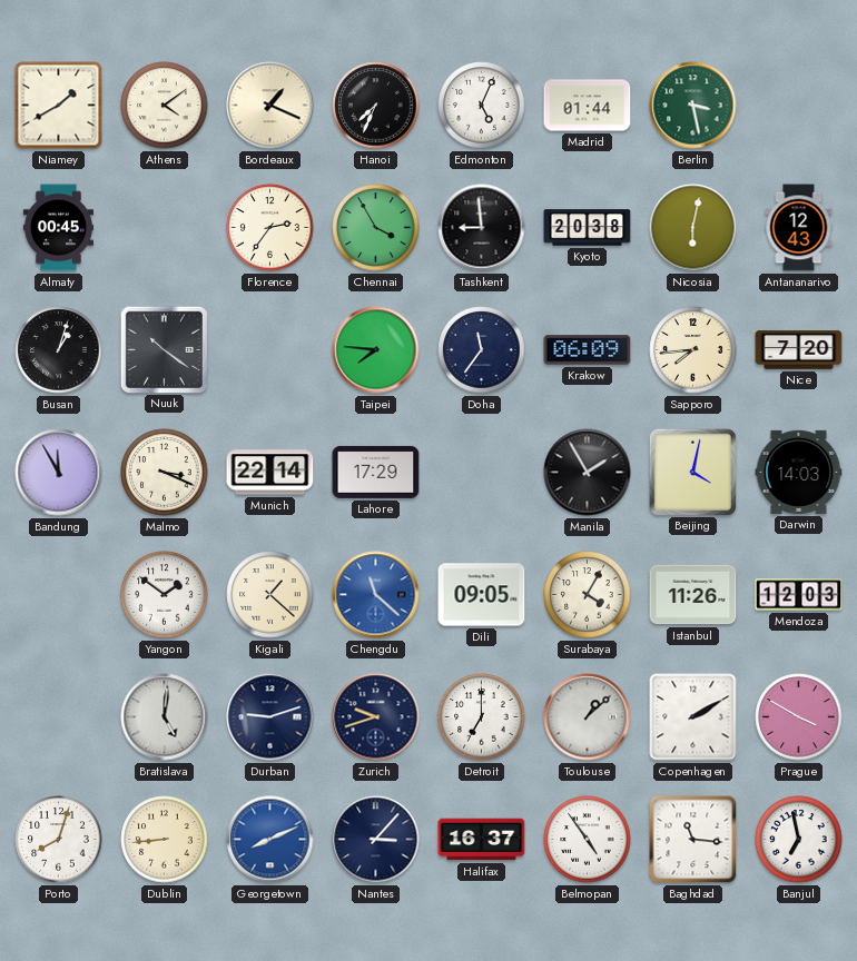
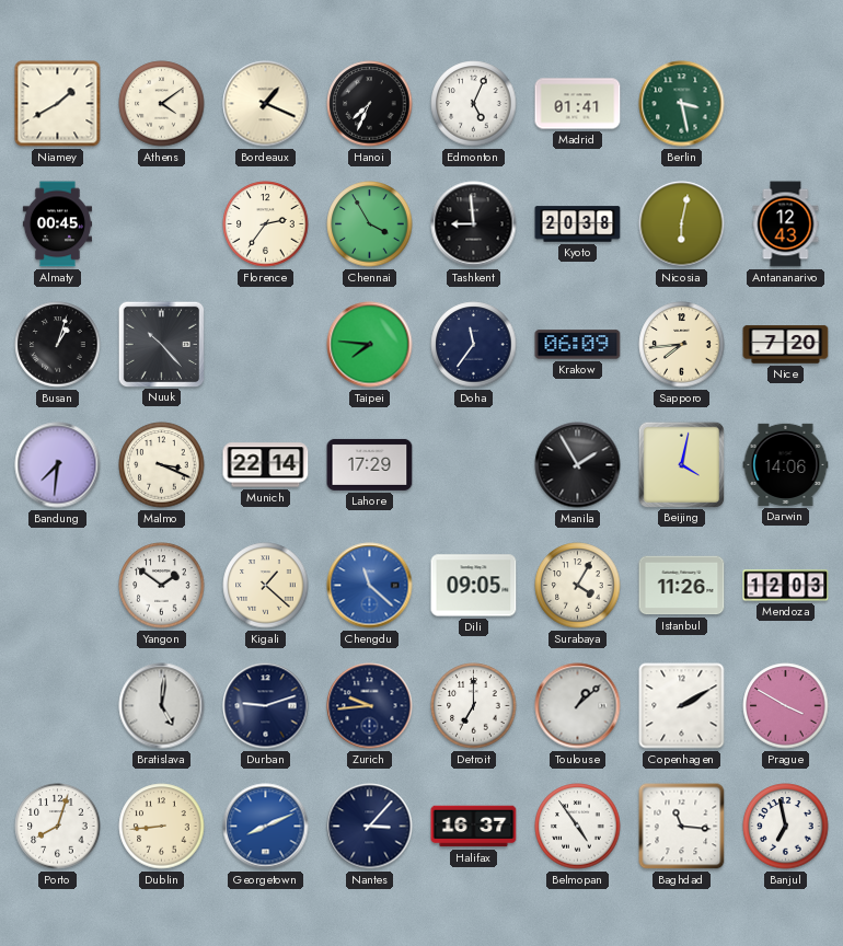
Madrid: 01:44 -> 01:41
Nuuk: 10:21 -> 10:23
Bandung: 11:55 -> 7:31
Darwin: 14:03 -> 14:06
Zurich: 9:42 -> 9:44
